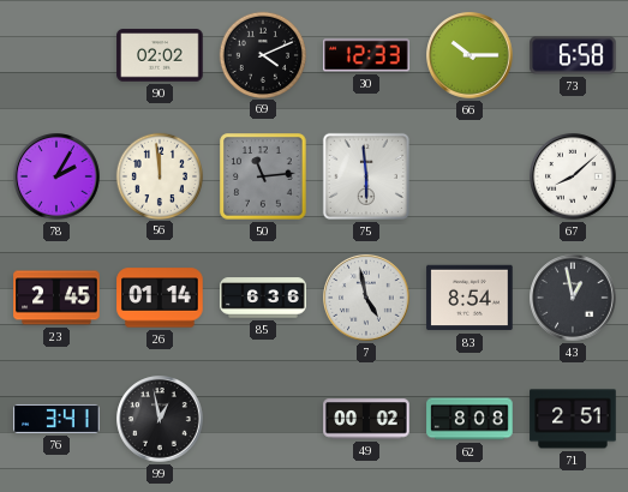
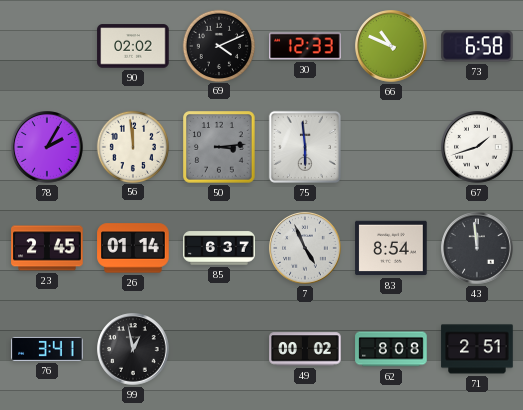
66: 10:15 -> 10:49
50: 11:14 -> 3:14
67: 8:08 -> 1:42
85: 6:36 -> 6:37
7: 4:58 -> 4:56
43: 12:58 -> 11:59
